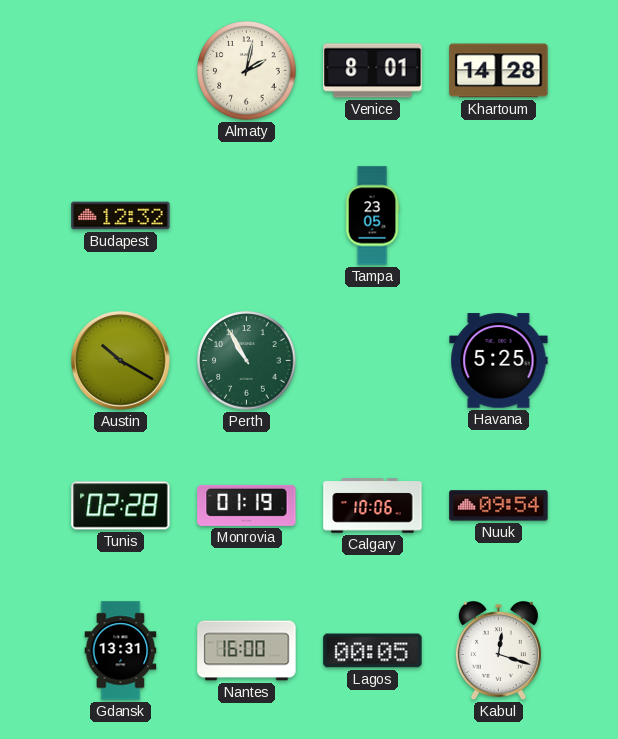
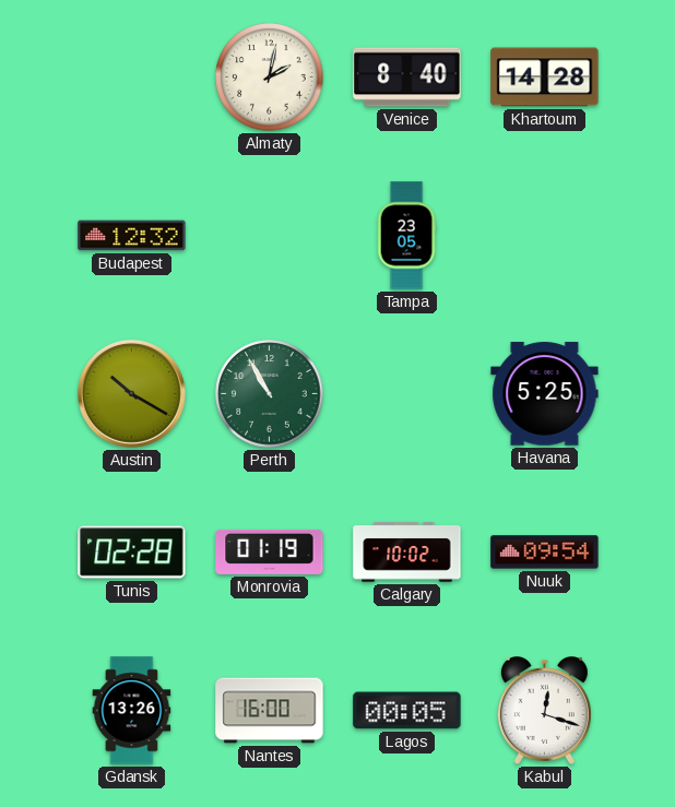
Venice: 8:01 -> 8:40
Calgary: 10:06 -> 10:02
Gdansk: 13:31 -> 13:26
